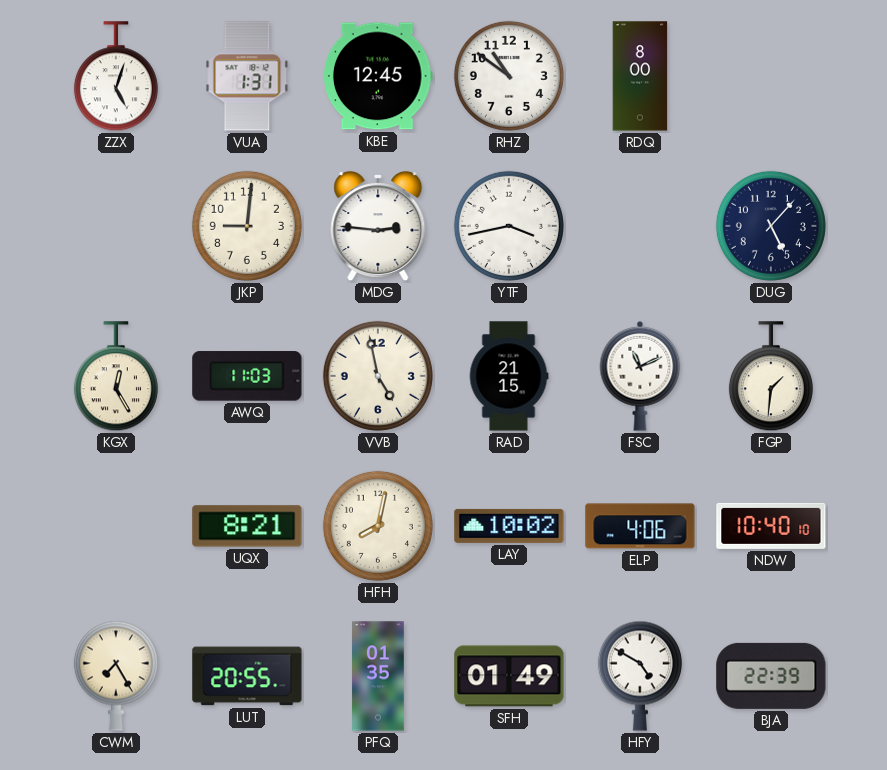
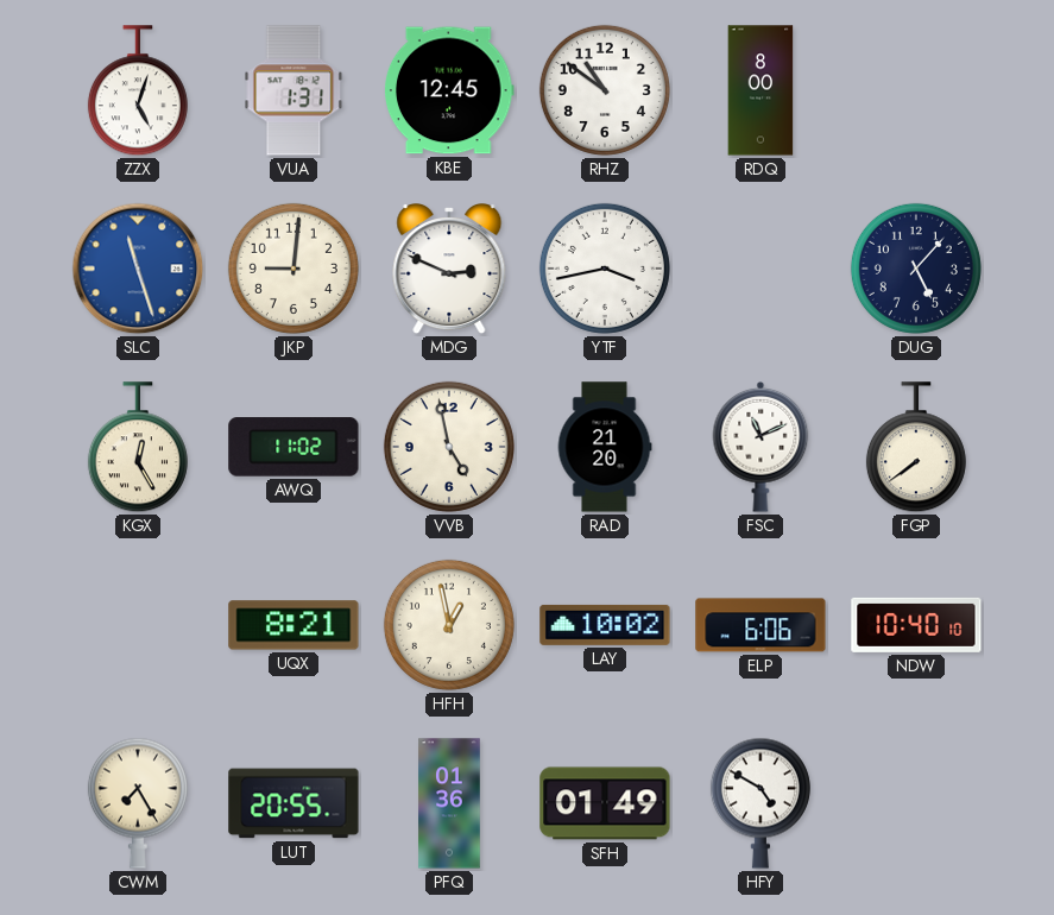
SLC: none -> 11:27
MDG: 2:46 -> 2:49
AWQ: 11:03 -> 11:02
RAD: 21:15 -> 21:20
FGP: 1:31 -> 7:39
HFH: 8:02 -> 12:58
ELP: 4:06 -> 6:06
PFQ: 01:35 -> 01:36
BJA: 22:39 -> none
